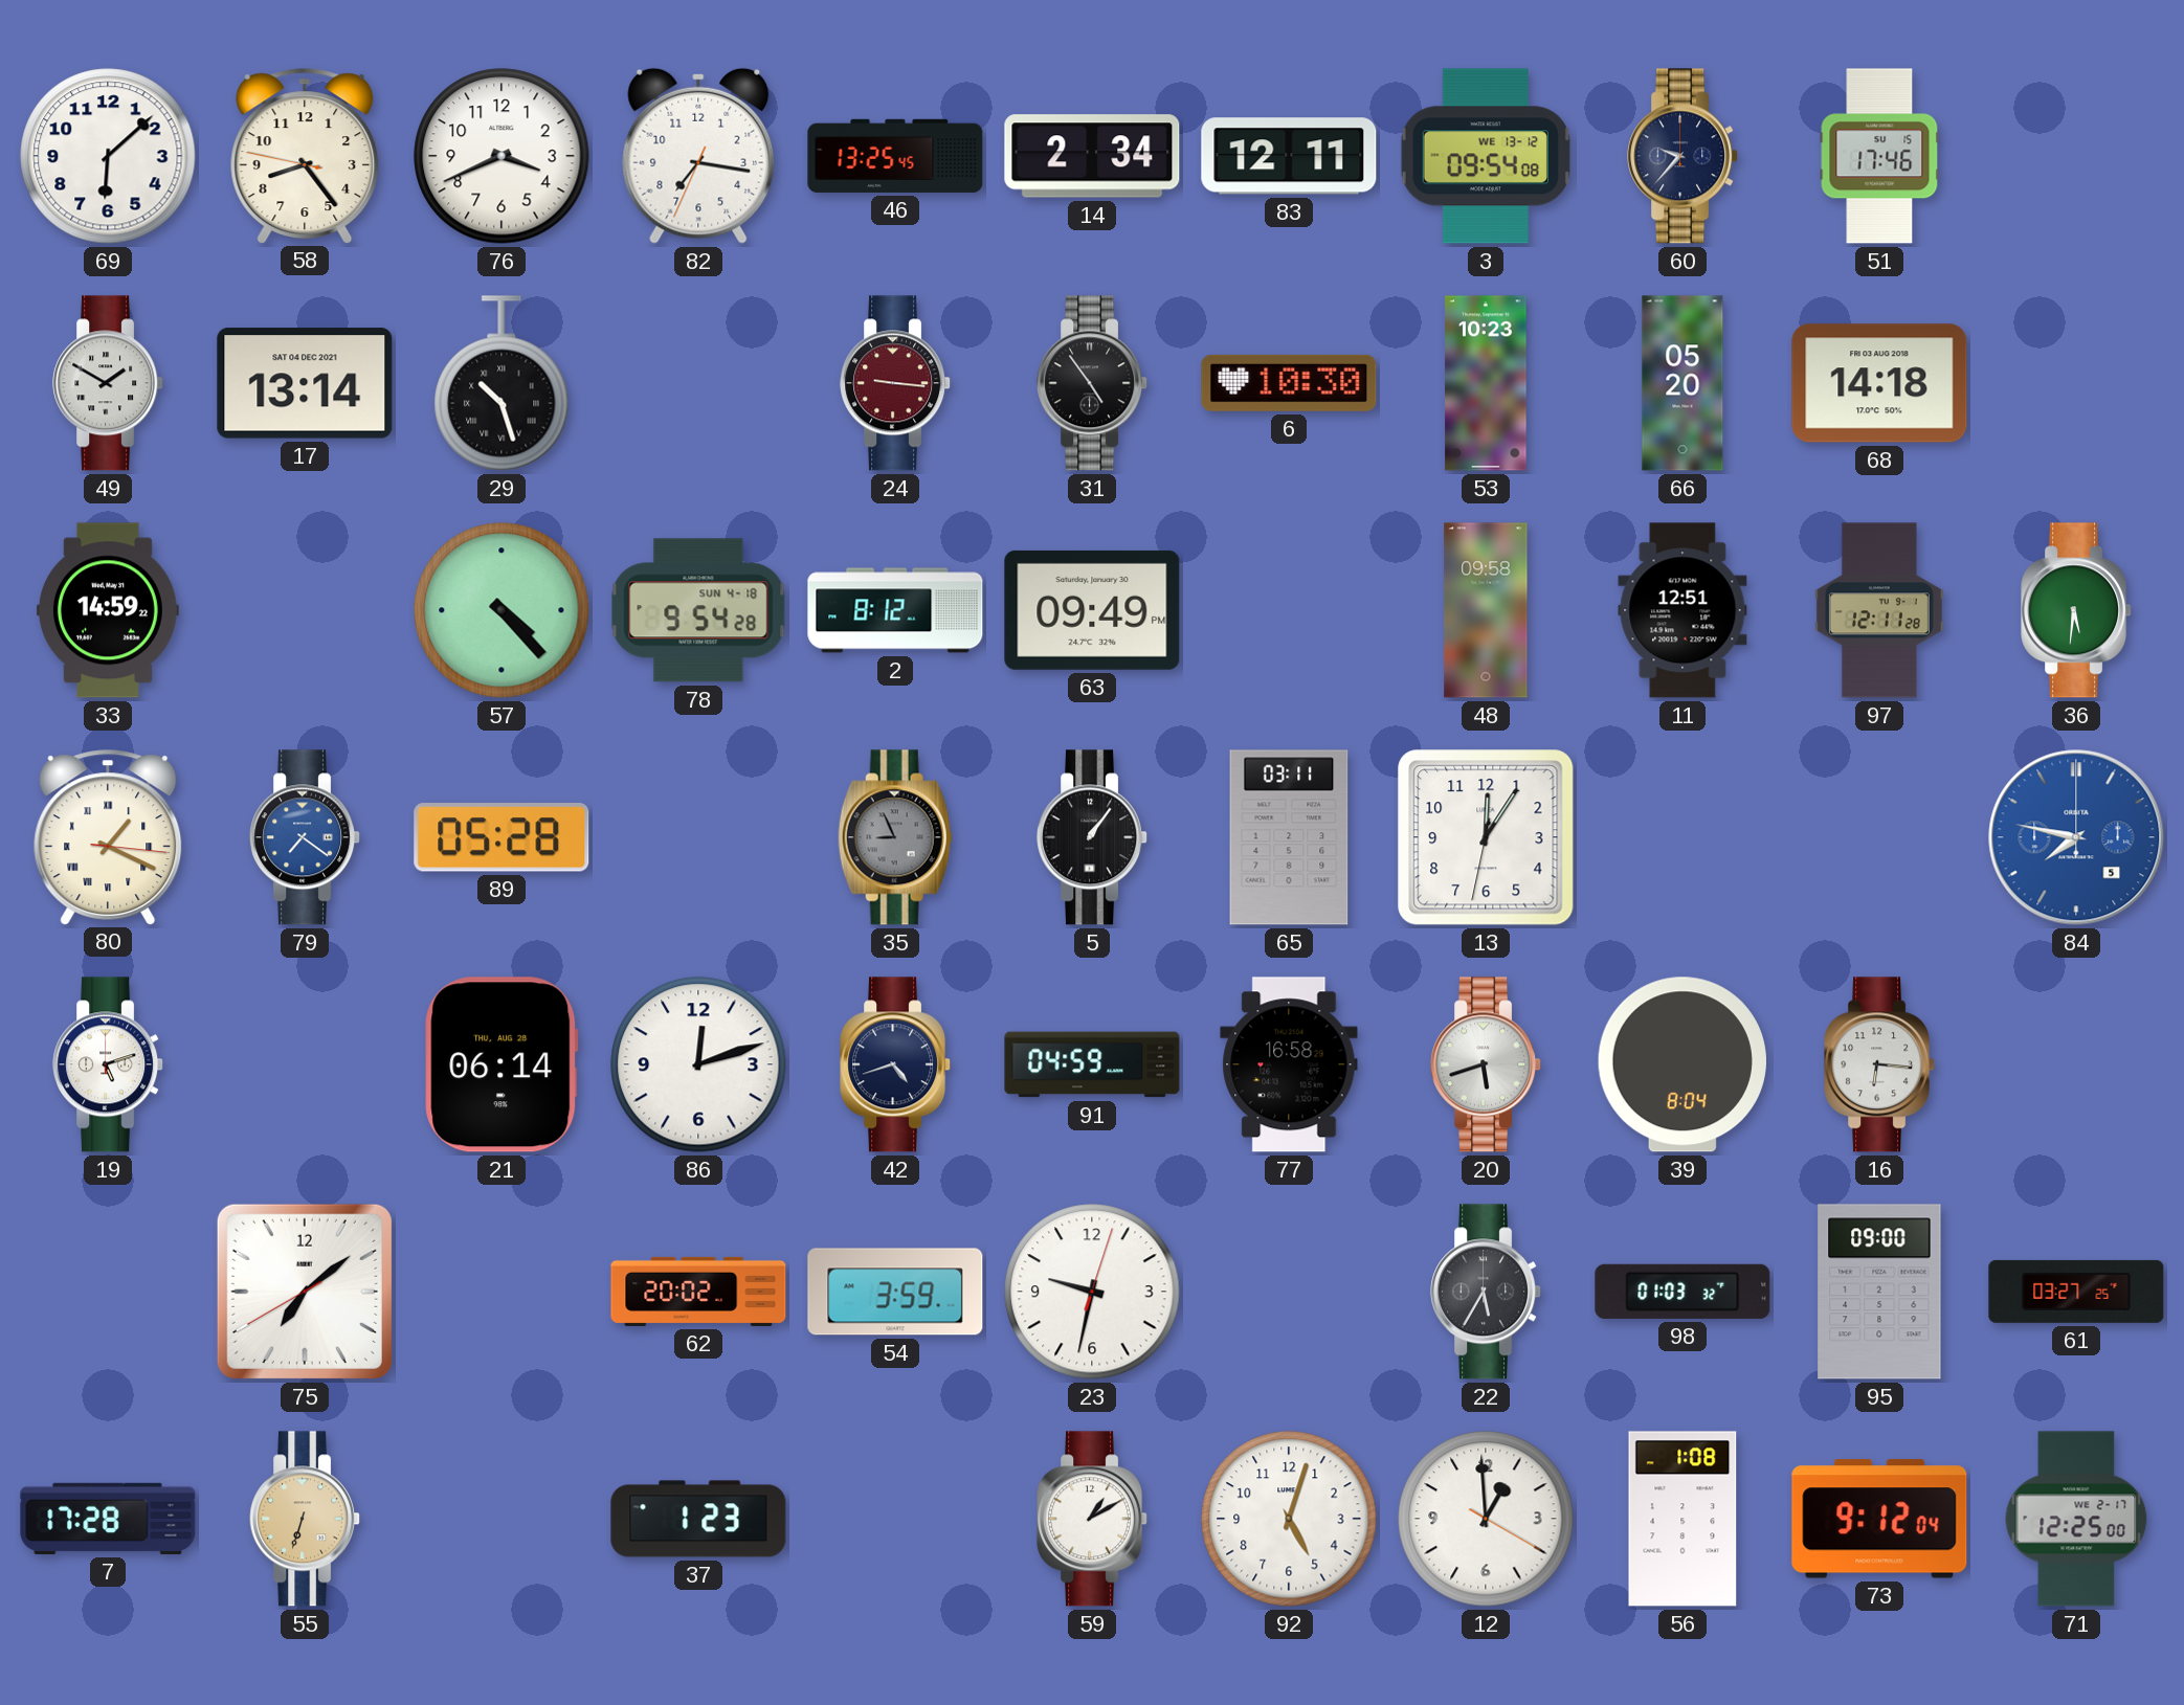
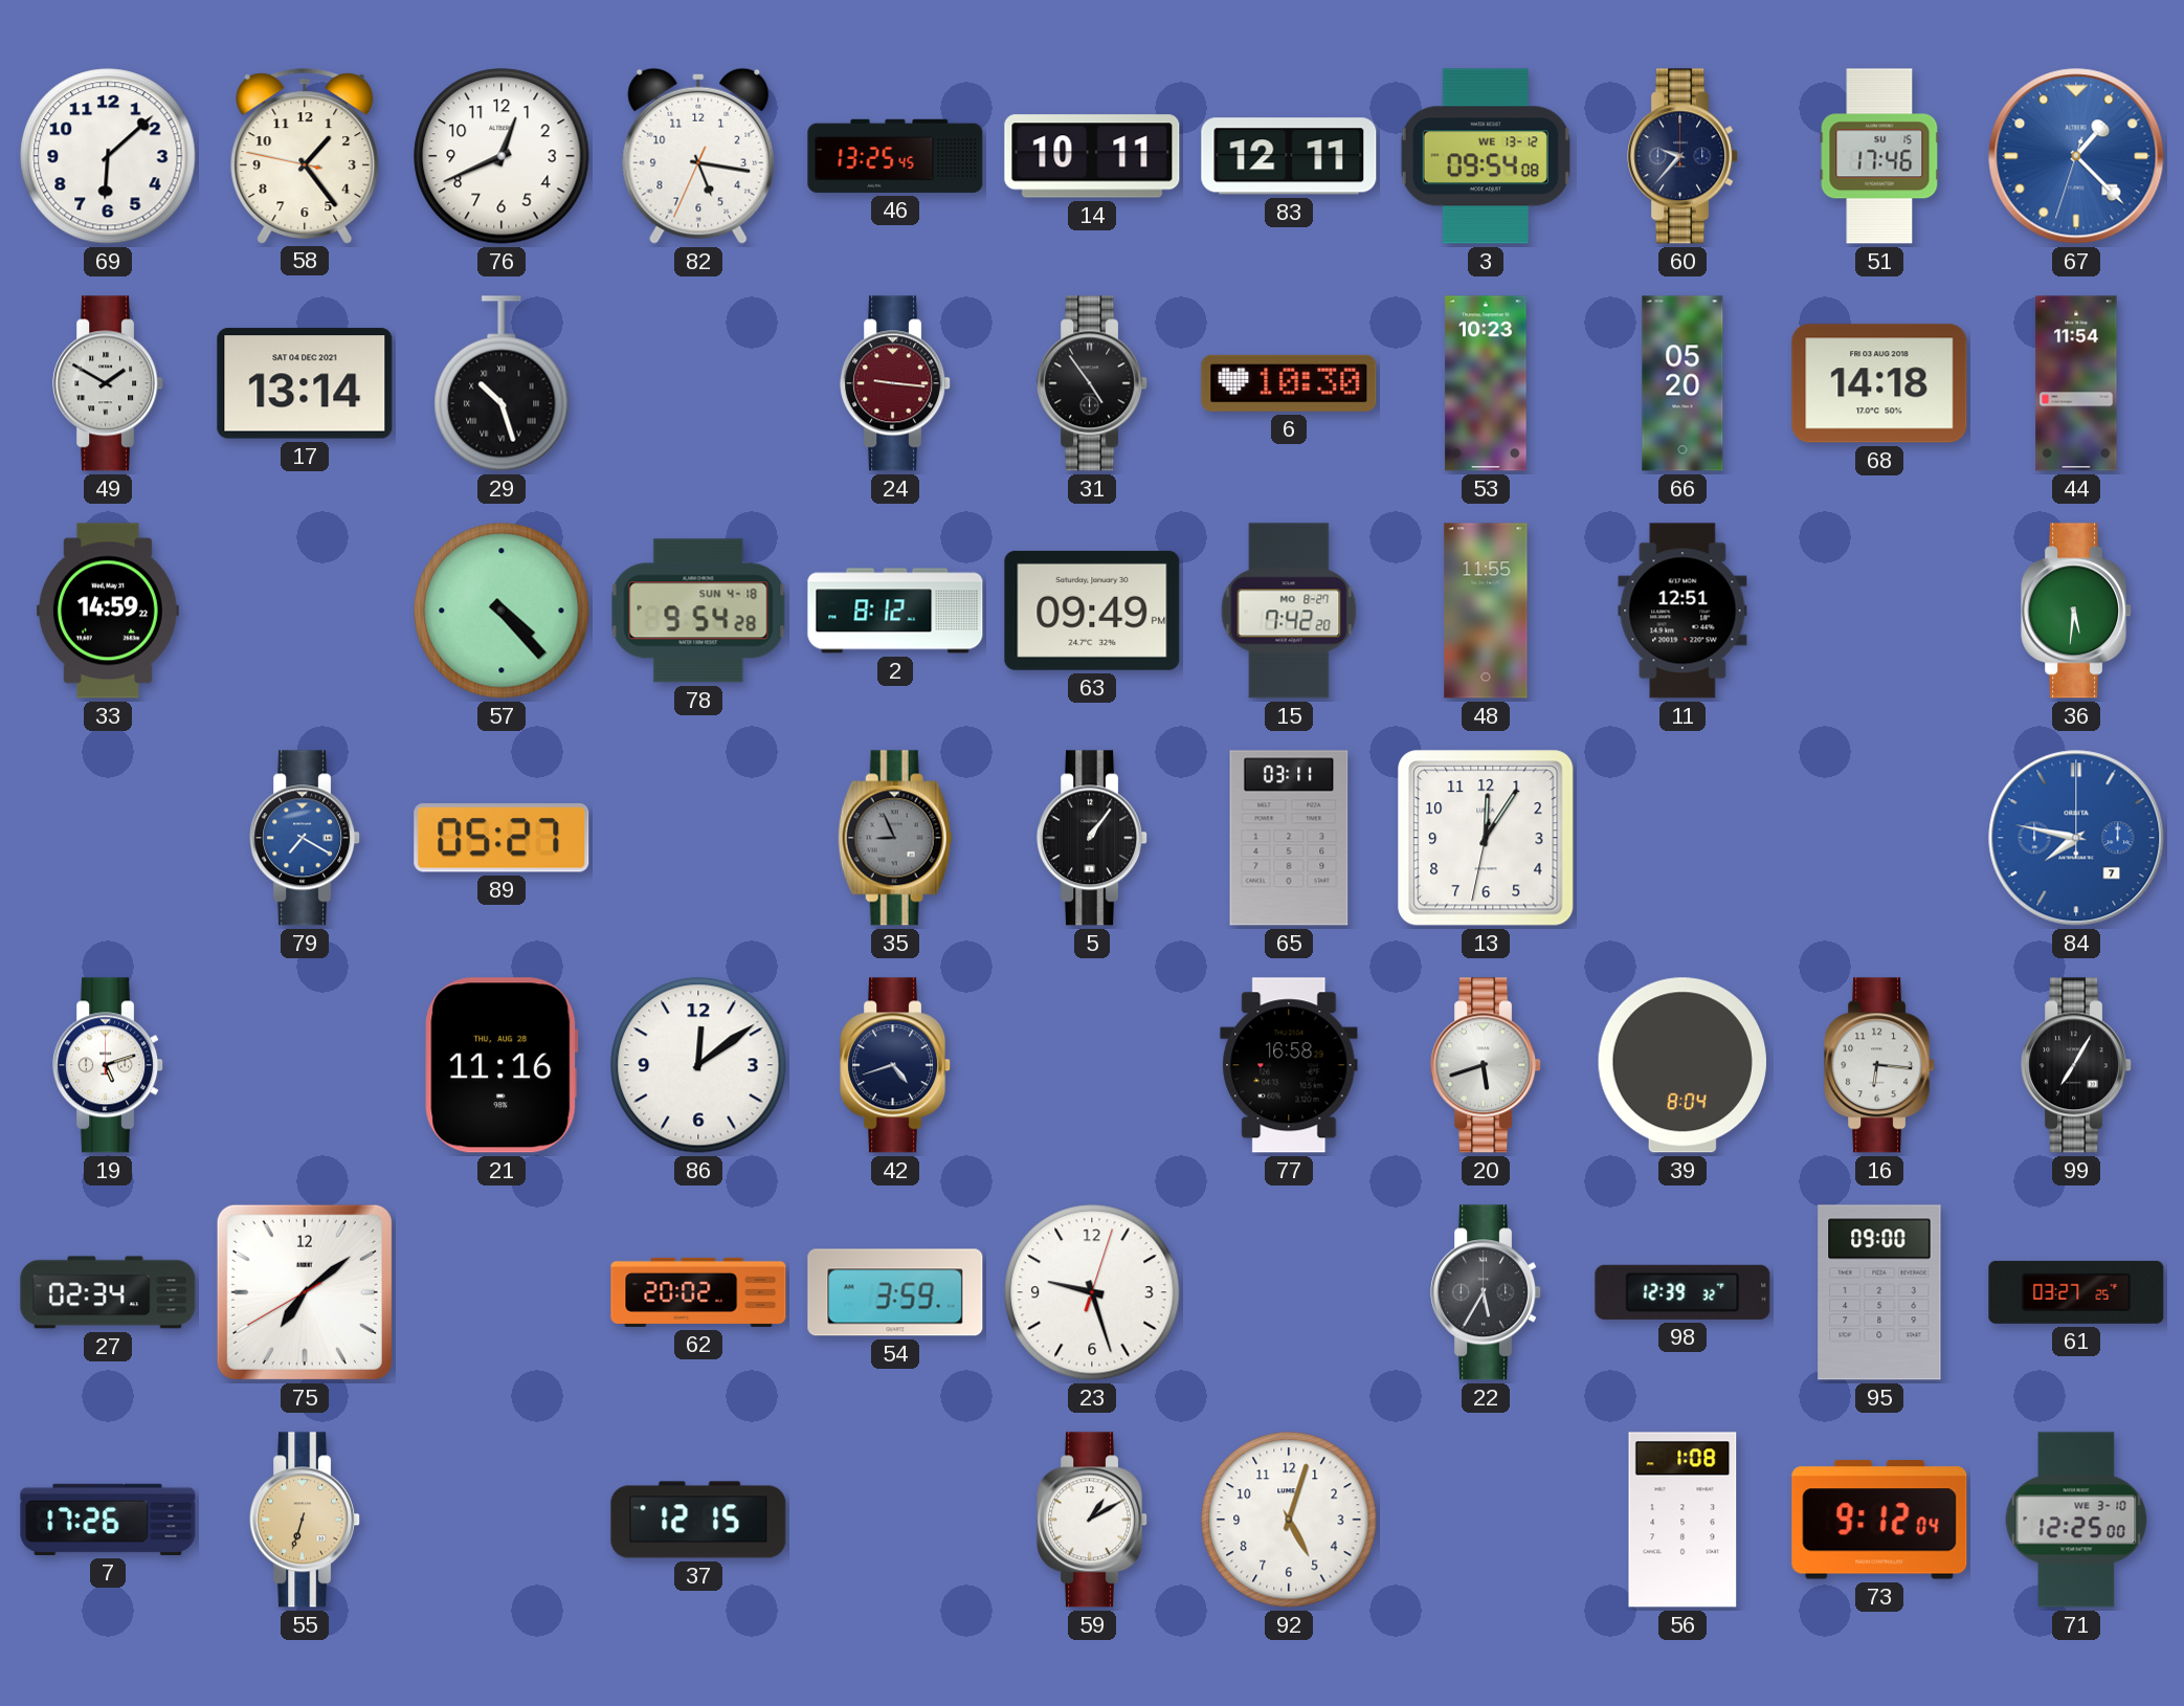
58: 8:23 -> 1:23
76: 3:41 -> 12:41
82: 7:16 -> 5:16
14: 2:34 -> 10:11
67: none -> 1:22
44: none -> 11:54
15: none -> 7:42
48: 09:58 -> 11:55
97: 12:11 -> none
80: 1:19 -> none
79: 7:21 -> 7:20
89: 05:28 -> 05:27
84 date: 5 -> 7
21: 06:14 -> 11:16
86: 12:12 -> 12:09
91: 04:59 -> none
99: none -> 7:05
27: none -> 02:34
23: 9:32 -> 9:27
98: 01:03 -> 12:39
7: 17:28 -> 17:26
37: 1:23 -> 12:15
12: 12:59 -> none
71 date: WE 2-17 -> WE 3-10
